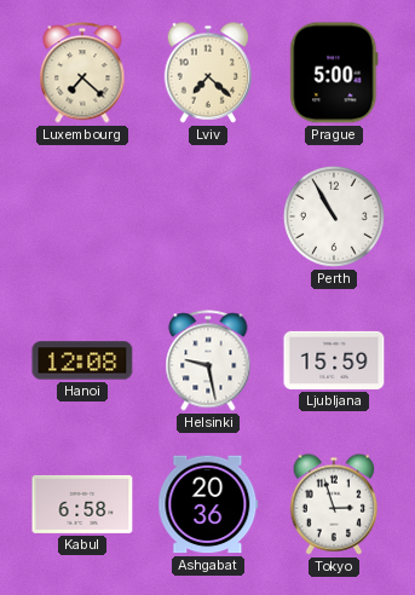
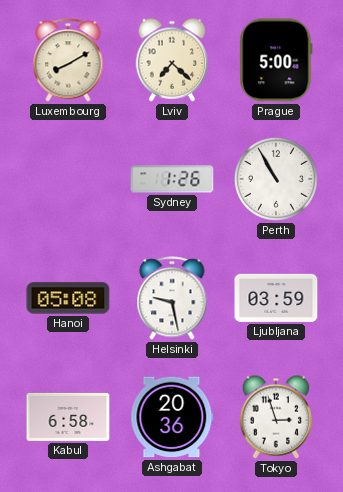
Luxembourg: 7:22 -> 8:10
Sydney: none -> 1:26
Hanoi: 12:08 -> 05:08
Ljubljana: 15:59 -> 03:59
